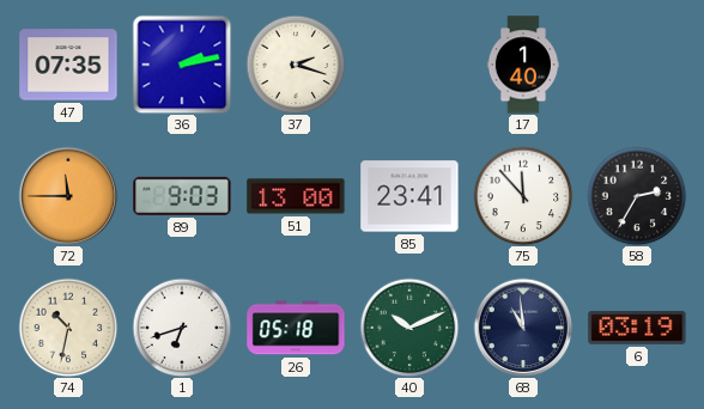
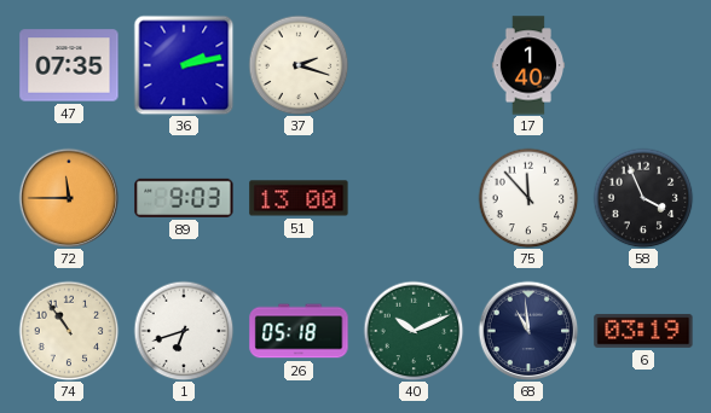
85: 23:41 -> none
58: 2:35 -> 3:56
74: 10:32 -> 10:54
